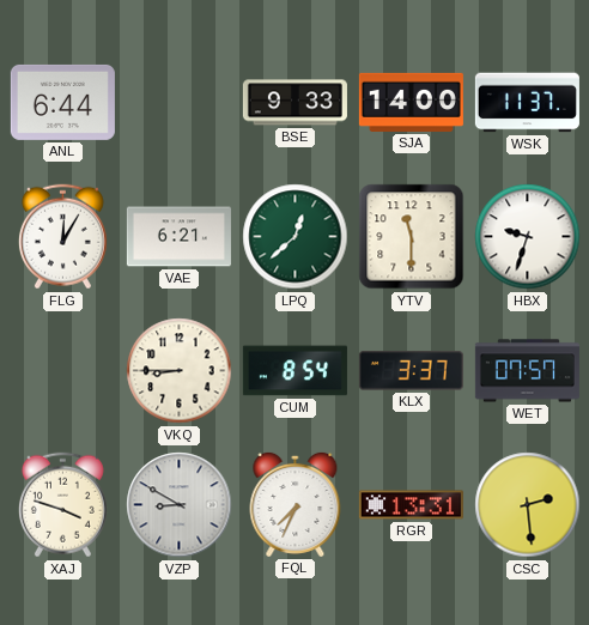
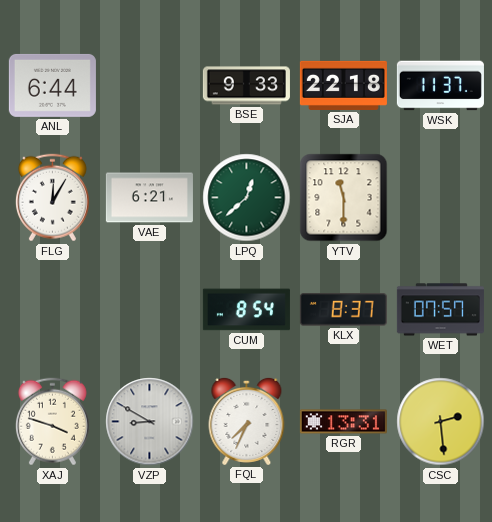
SJA: 14:00 -> 22:18
HBX: 9:33 -> none
VKQ: 8:45 -> none
KLX: 3:37 -> 8:37
